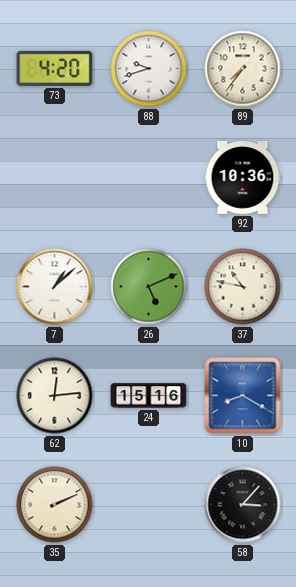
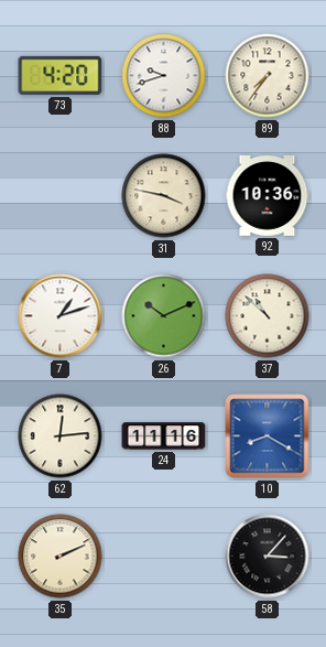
31: none -> 3:47
7: 1:08 -> 1:12
26: 5:11 -> 10:11
37: 10:47 -> 10:52
24: 15:16 -> 11:16
